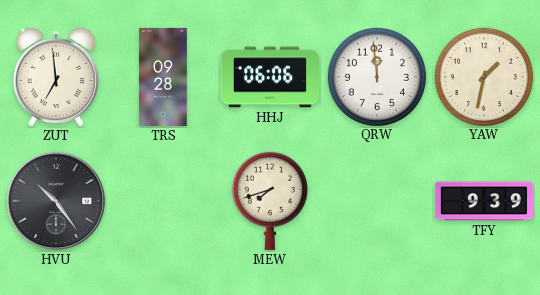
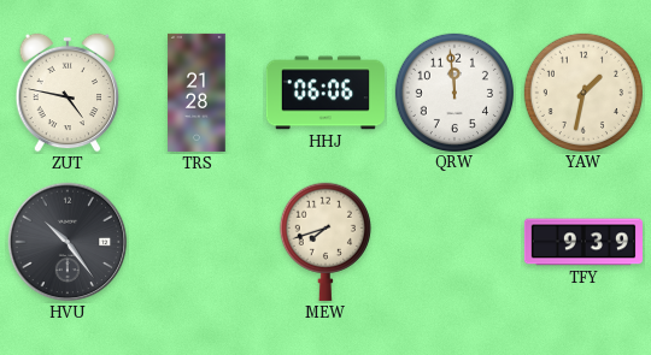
ZUT: 6:59 -> 4:47
TRS: 09:28 -> 21:28
